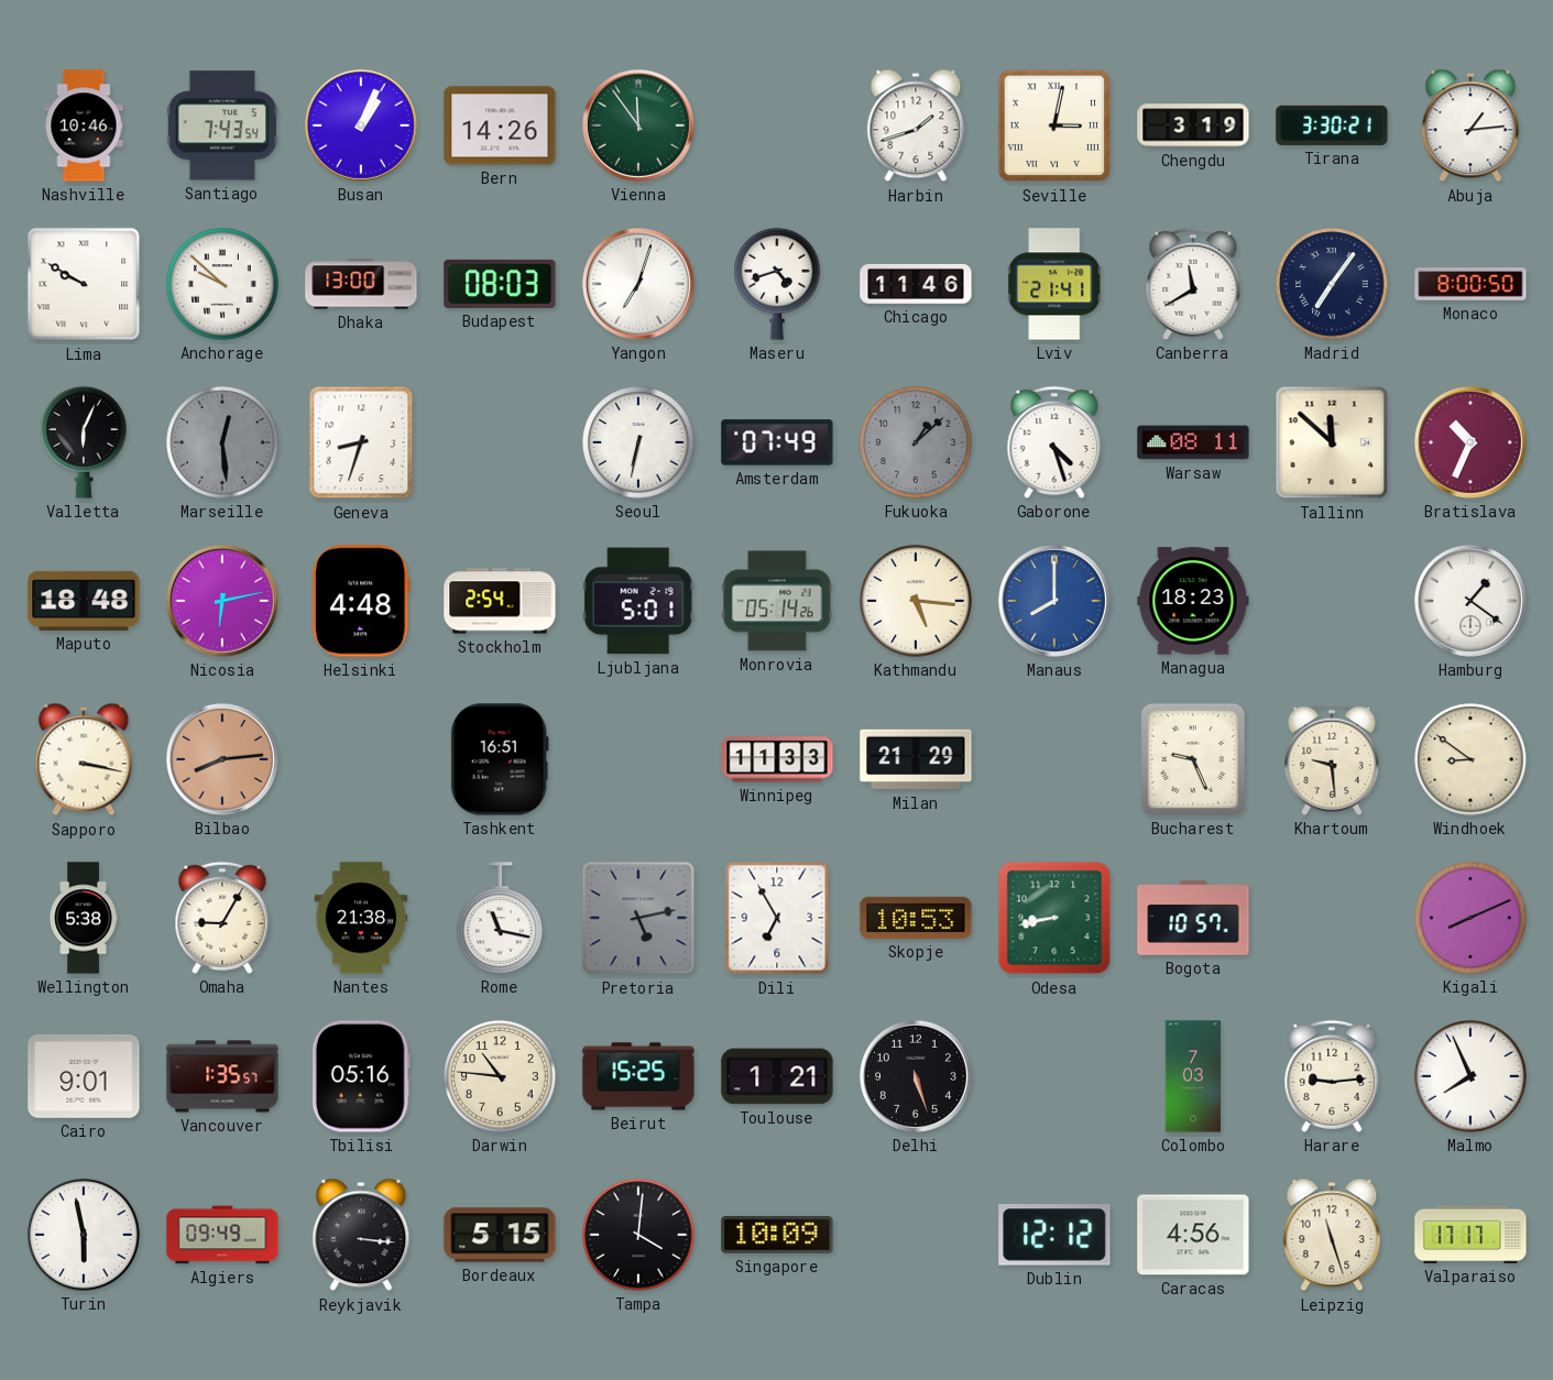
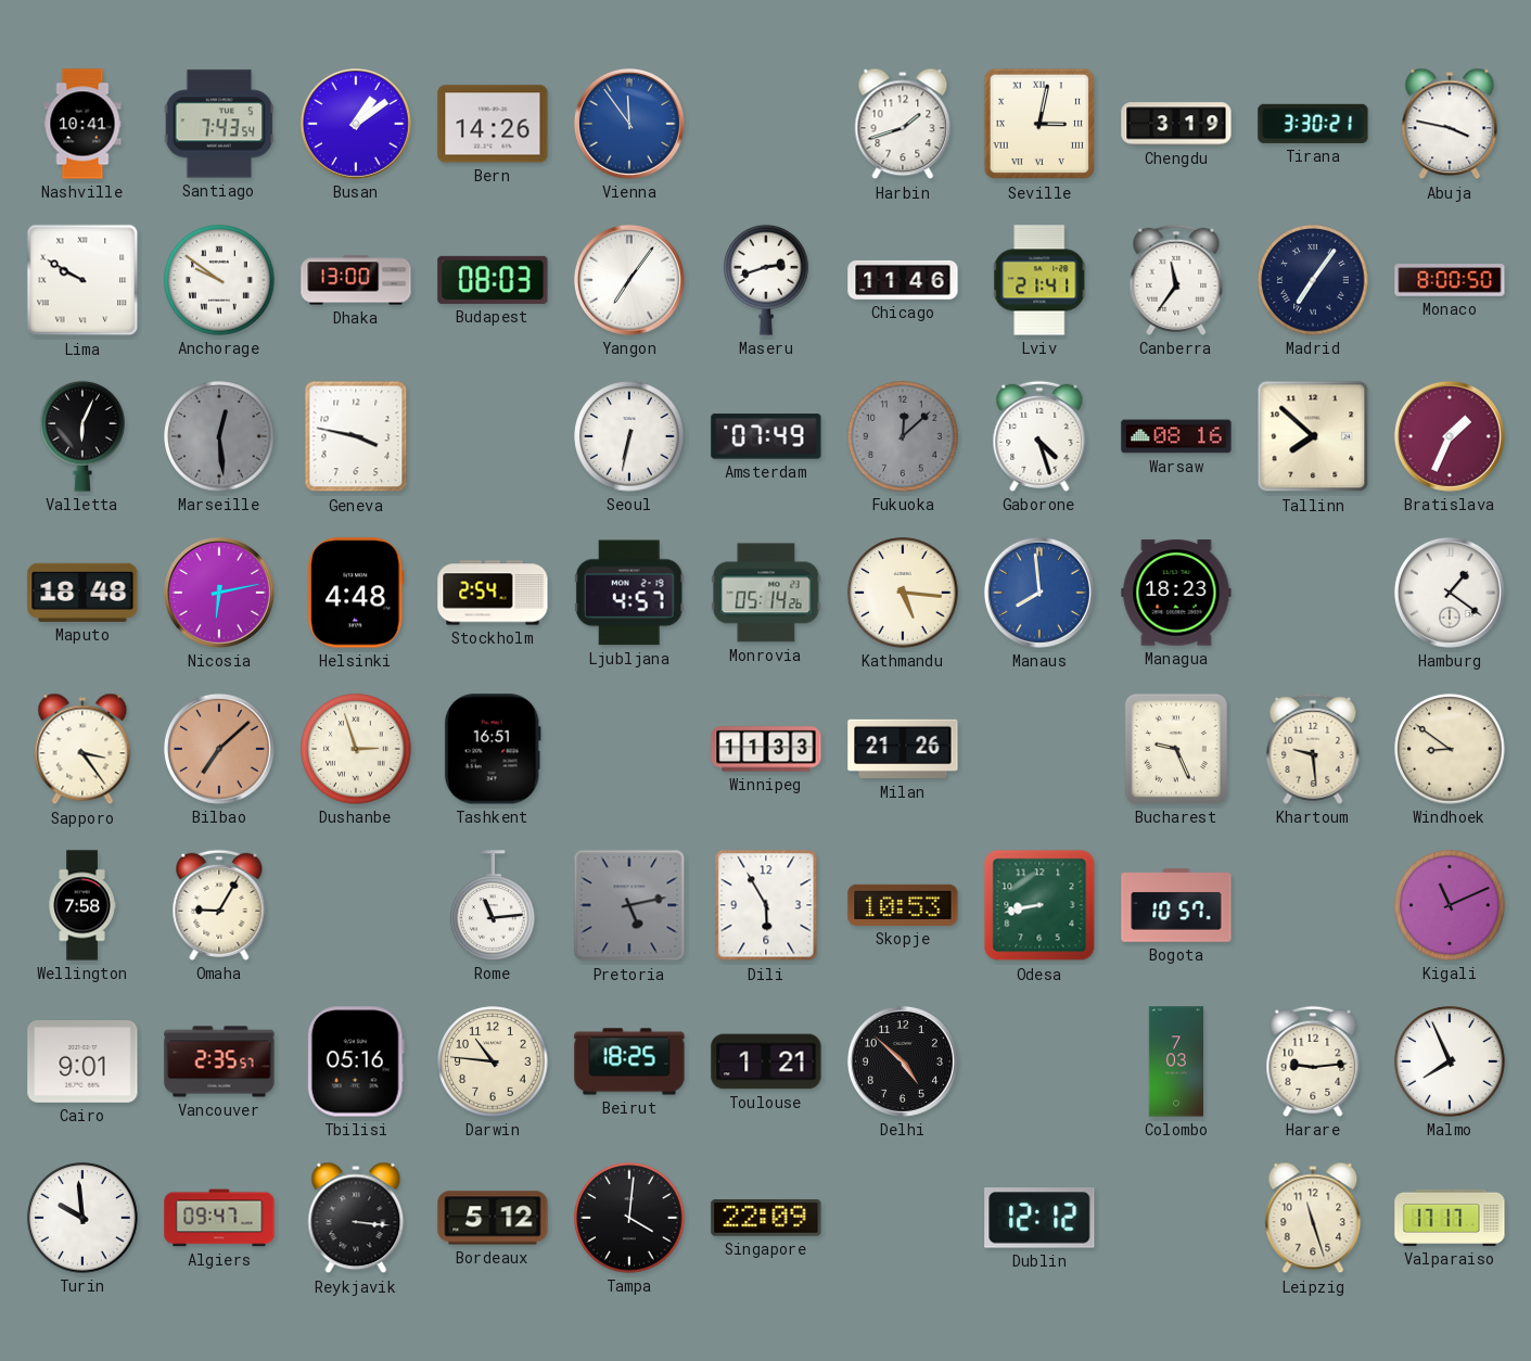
Nashville: 10:46 -> 10:41
Busan: 1:04 -> 1:09
Vienna dial: green -> blue
Abuja: 1:14 -> 3:47
Anchorage: 9:52 -> 9:51
Yangon: 7:03 -> 7:06
Maseru: 4:42 -> 2:42
Canberra: 11:40 -> 11:36
Geneva: 8:33 -> 3:47
Fukuoka: 1:08 -> 12:08
Warsaw: 08:11 -> 08:16
Tallinn: 11:52 -> 7:52
Bratislava: 10:34 -> 1:34
Ljubljana: 5:01 -> 4:57
Manaus: 8:00 -> 7:59
Sapporo: 3:17 -> 3:24
Bilbao: 8:14 -> 7:08
Dushanbe: none -> 2:57
Milan: 21:29 -> 21:26
Wellington: 5:38 -> 7:58
Nantes: 21:38 -> none
Rome: 11:17 -> 11:14
Dili: 6:55 -> 5:55
Kigali: 8:11 -> 11:11
Vancouver: 1:35 -> 2:35
Beirut: 15:25 -> 18:25
Delhi: 5:27 -> 4:52
Turin: 5:58 -> 9:59
Algiers: 09:49 -> 09:47
Bordeaux: 5:15 -> 5:12
Singapore: 10:09 -> 22:09
Caracas: 4:56 -> none
